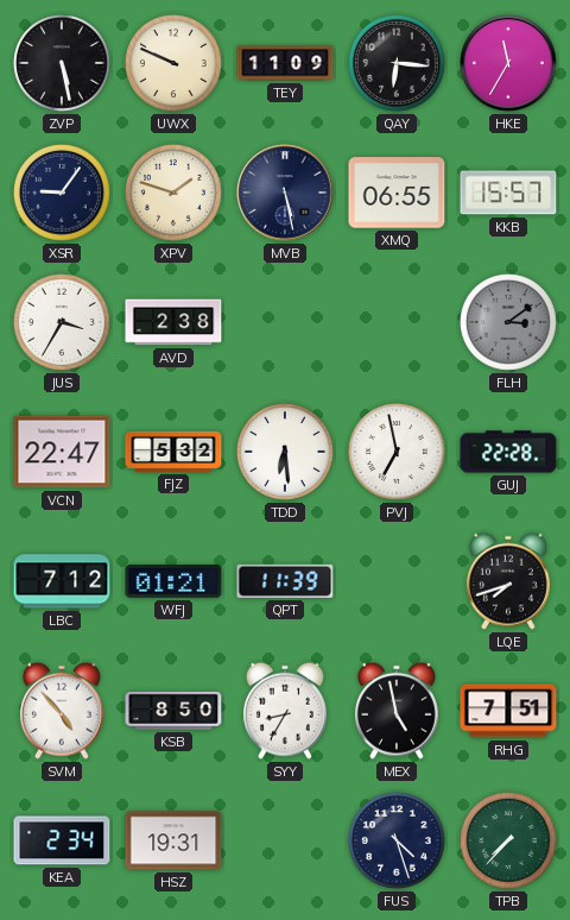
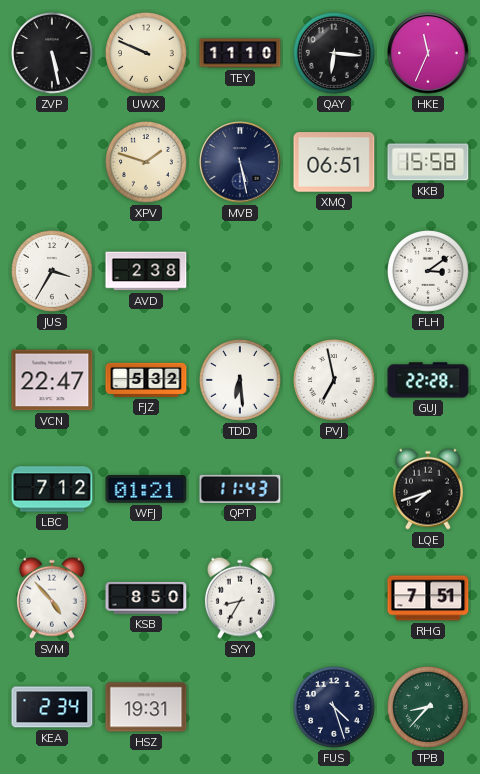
TEY: 11:09 -> 11:10
HKE: 11:35 -> 11:34
XSR: 9:06 -> none
XMQ: 06:55 -> 06:51
KKB: 15:57 -> 15:58
FLH dial: grey -> white
QPT: 11:39 -> 11:43
MEX: 4:58 -> none
TPB: 7:37 -> 8:37
